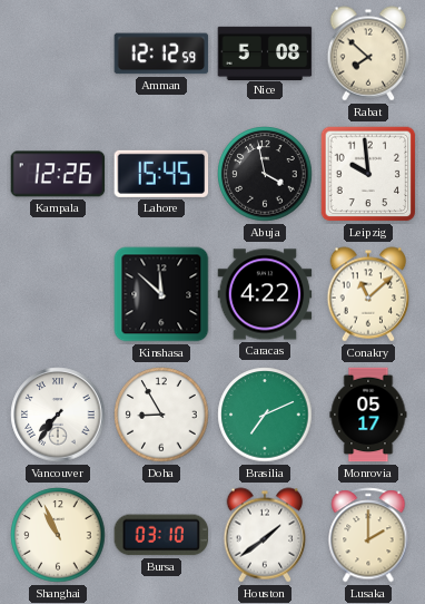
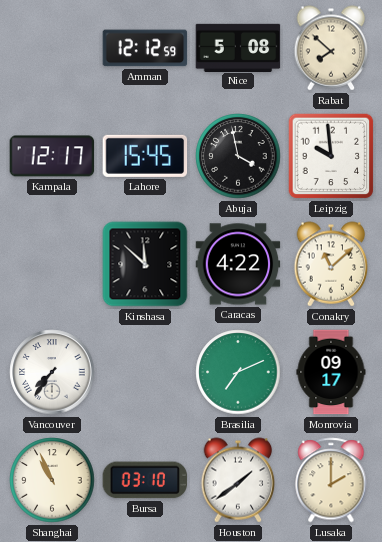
Kampala: 12:26 -> 12:17
Doha: 8:55 -> none
Monrovia: 05:17 -> 09:17
